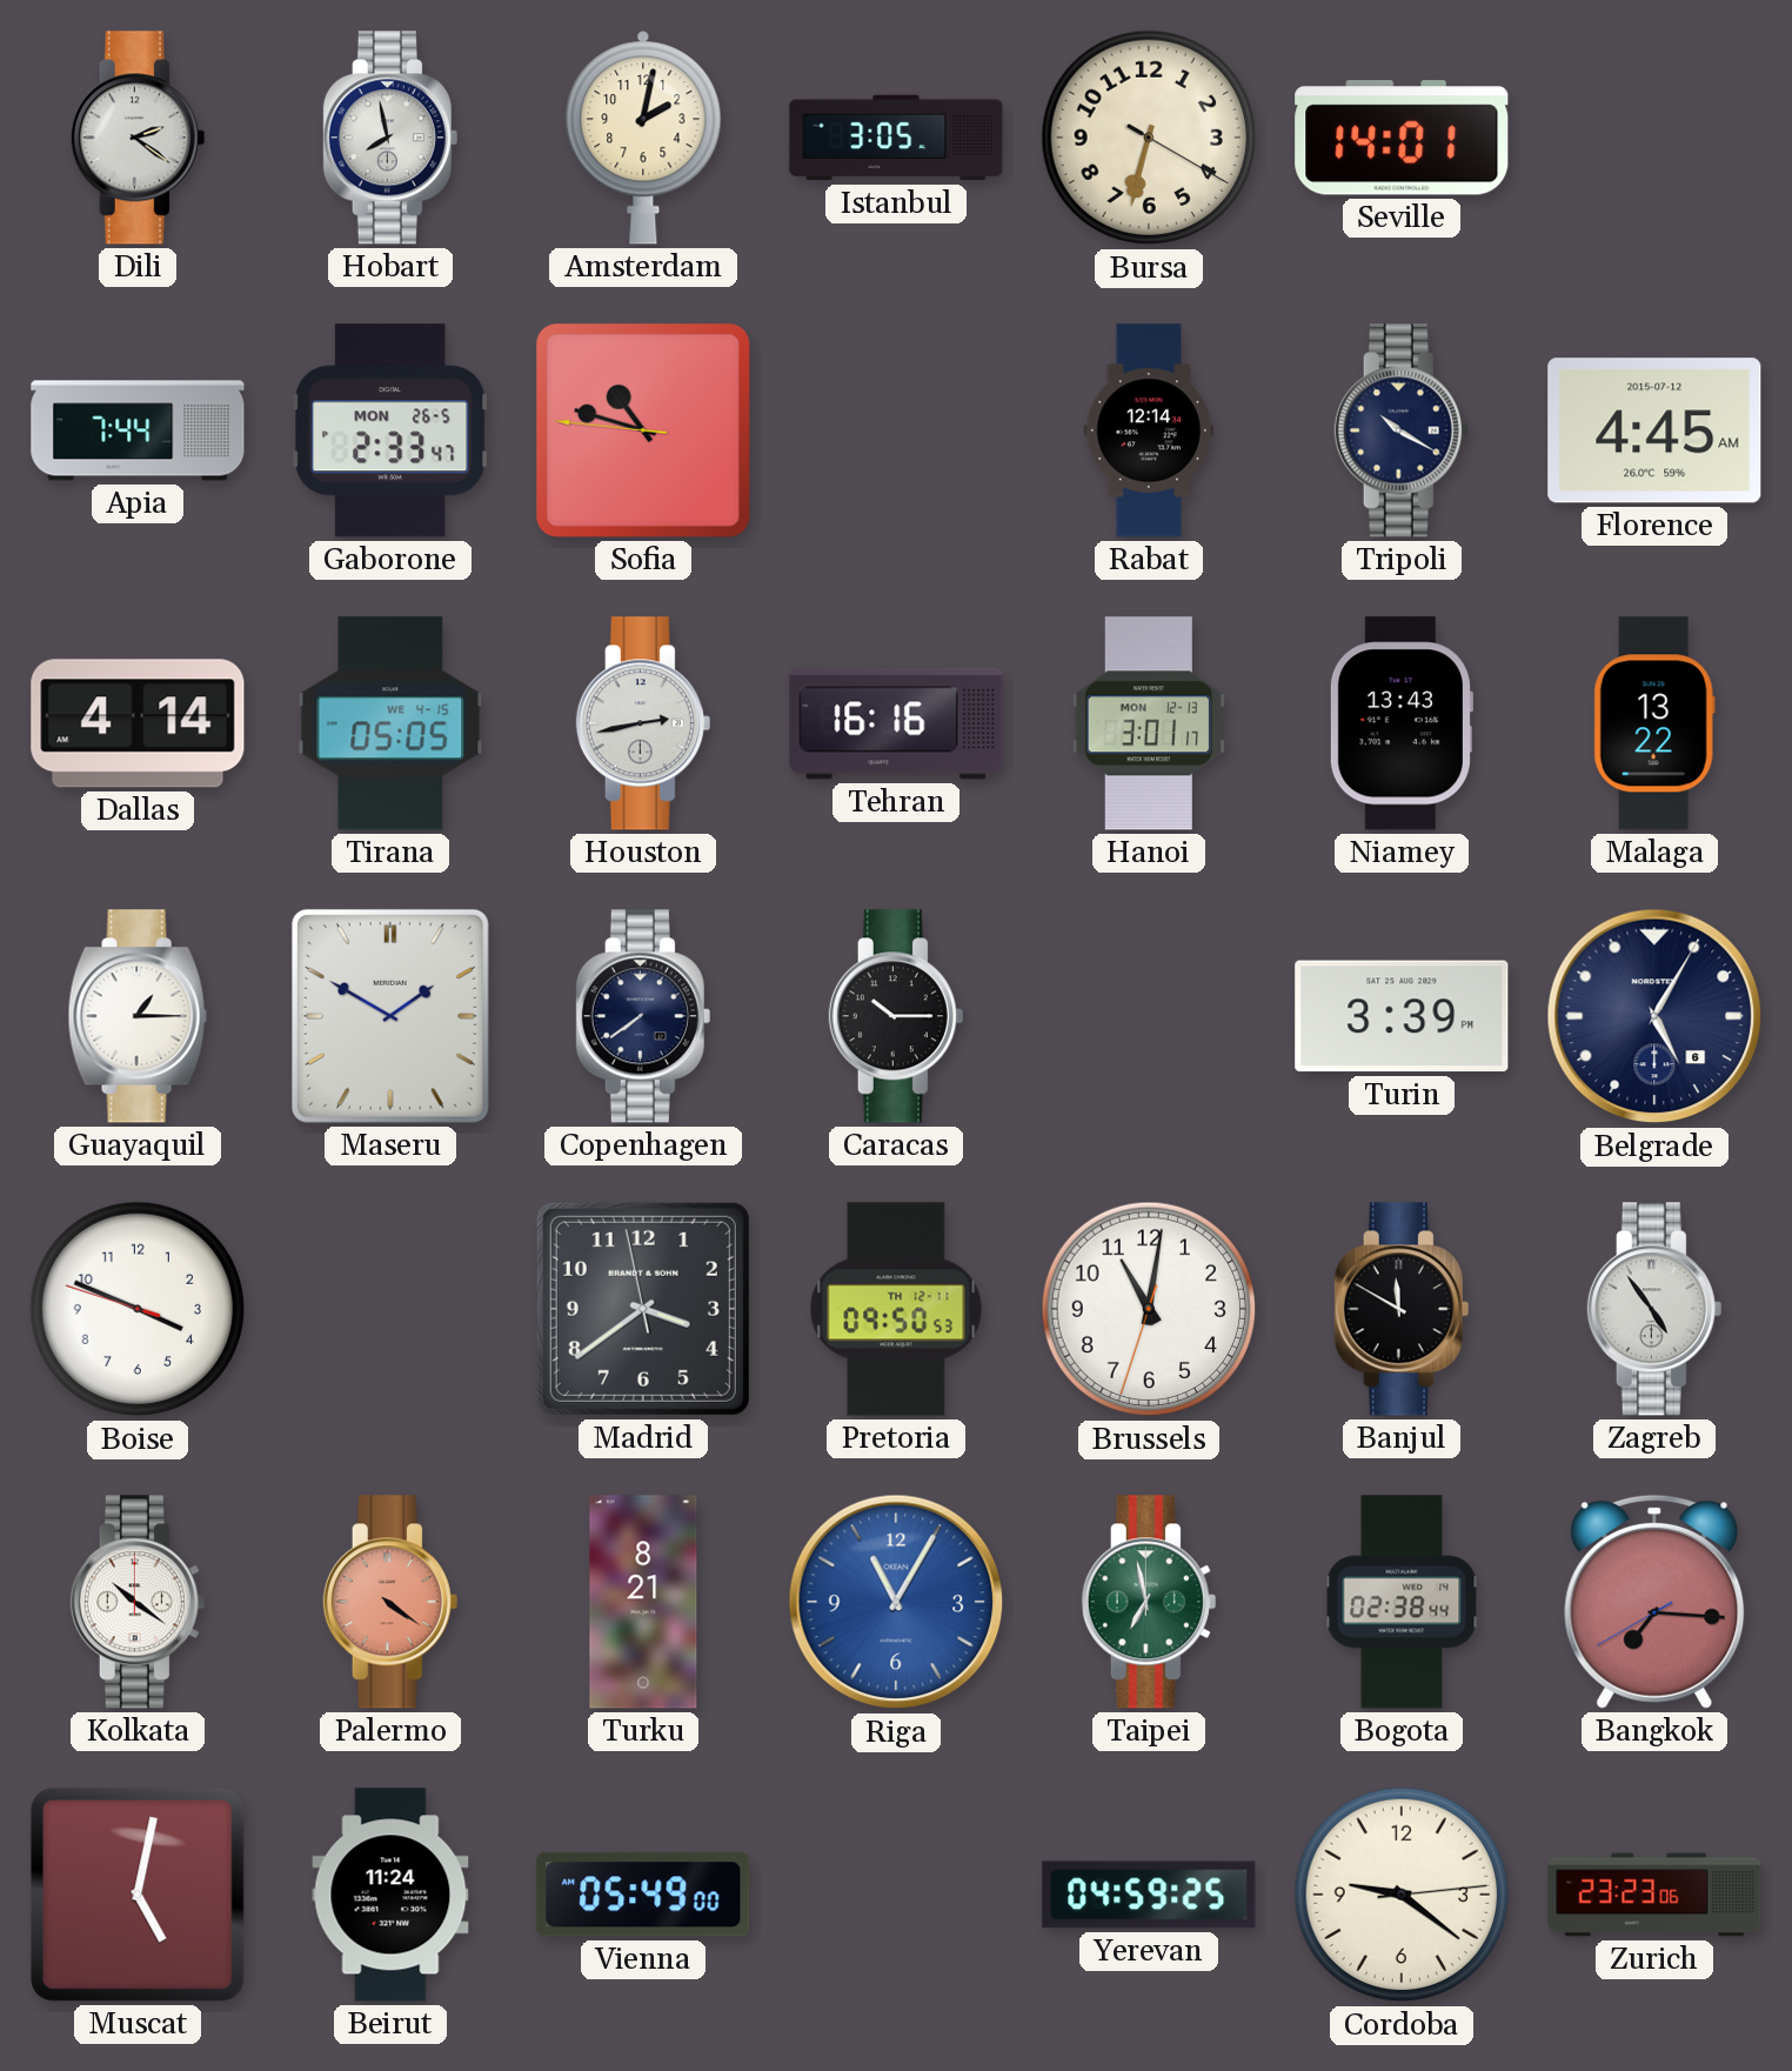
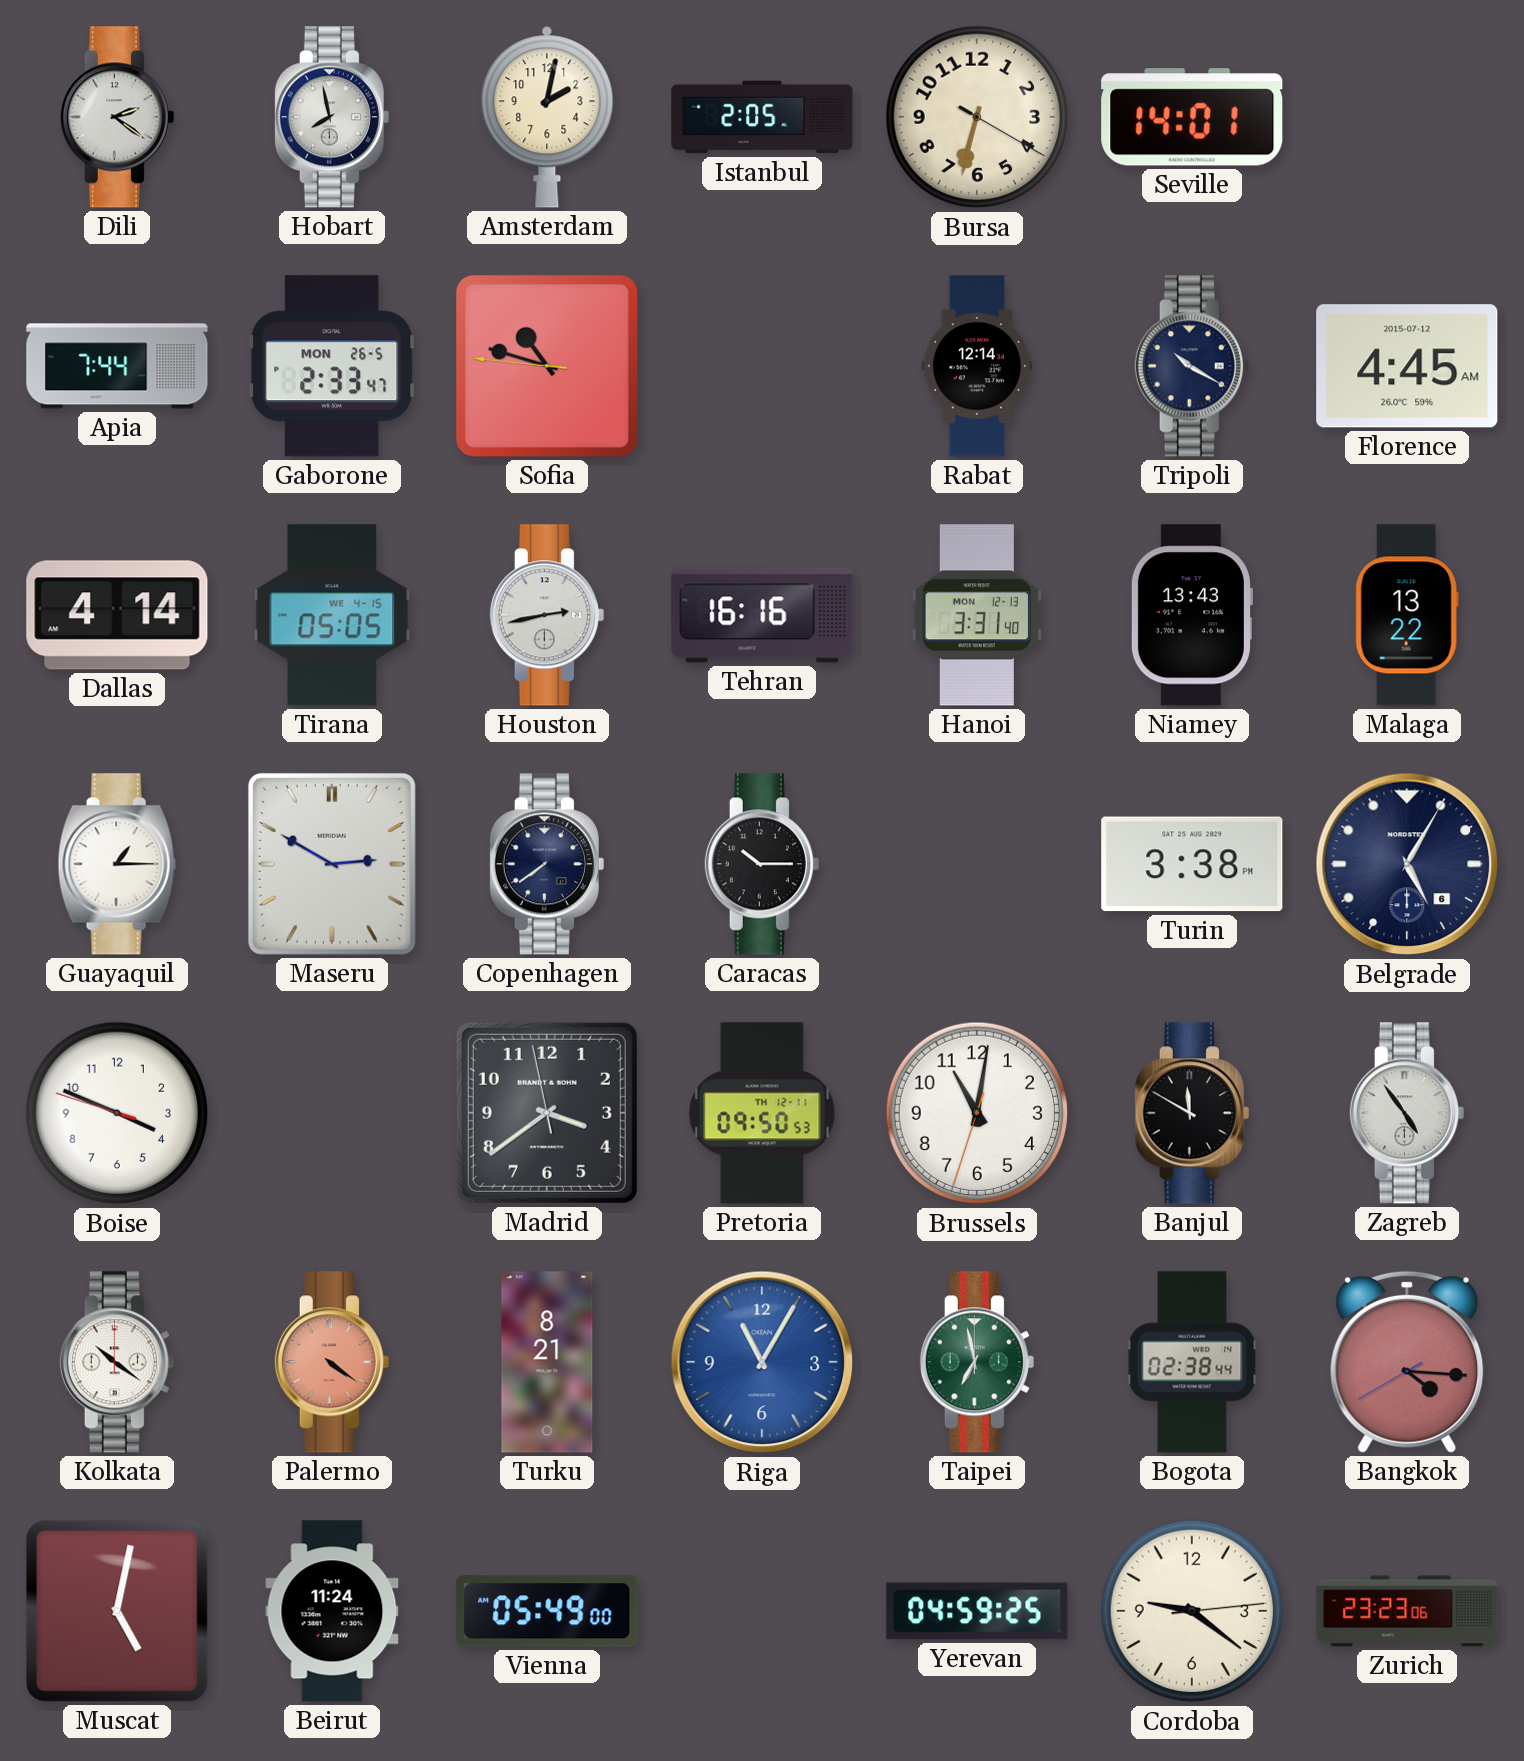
Istanbul: 3:05 -> 2:05
Hanoi: 3:01 -> 3:31
Maseru: 1:50 -> 2:50
Turin: 3:39 -> 3:38
Bangkok: 7:15 -> 4:15
